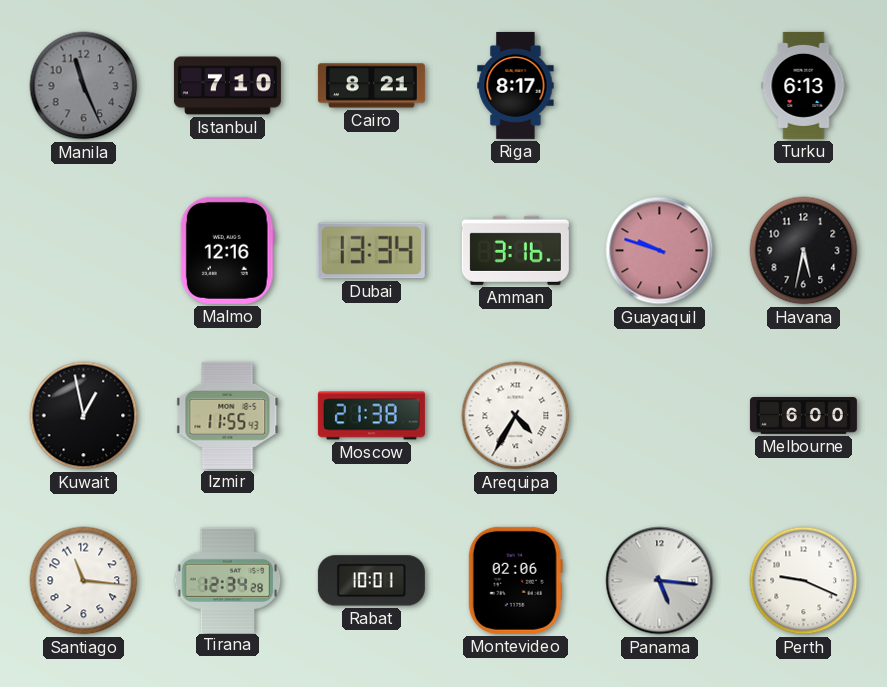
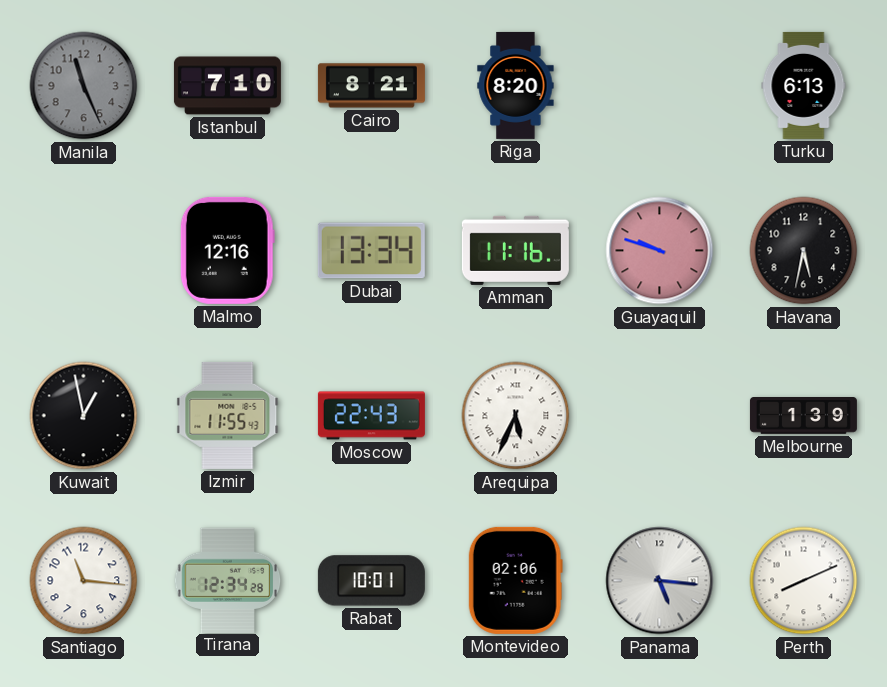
Riga: 8:17 -> 8:20
Amman: 3:16 -> 11:16
Moscow: 21:38 -> 22:43
Arequipa: 4:35 -> 5:34
Melbourne: 6:00 -> 1:39
Perth: 9:19 -> 8:11
